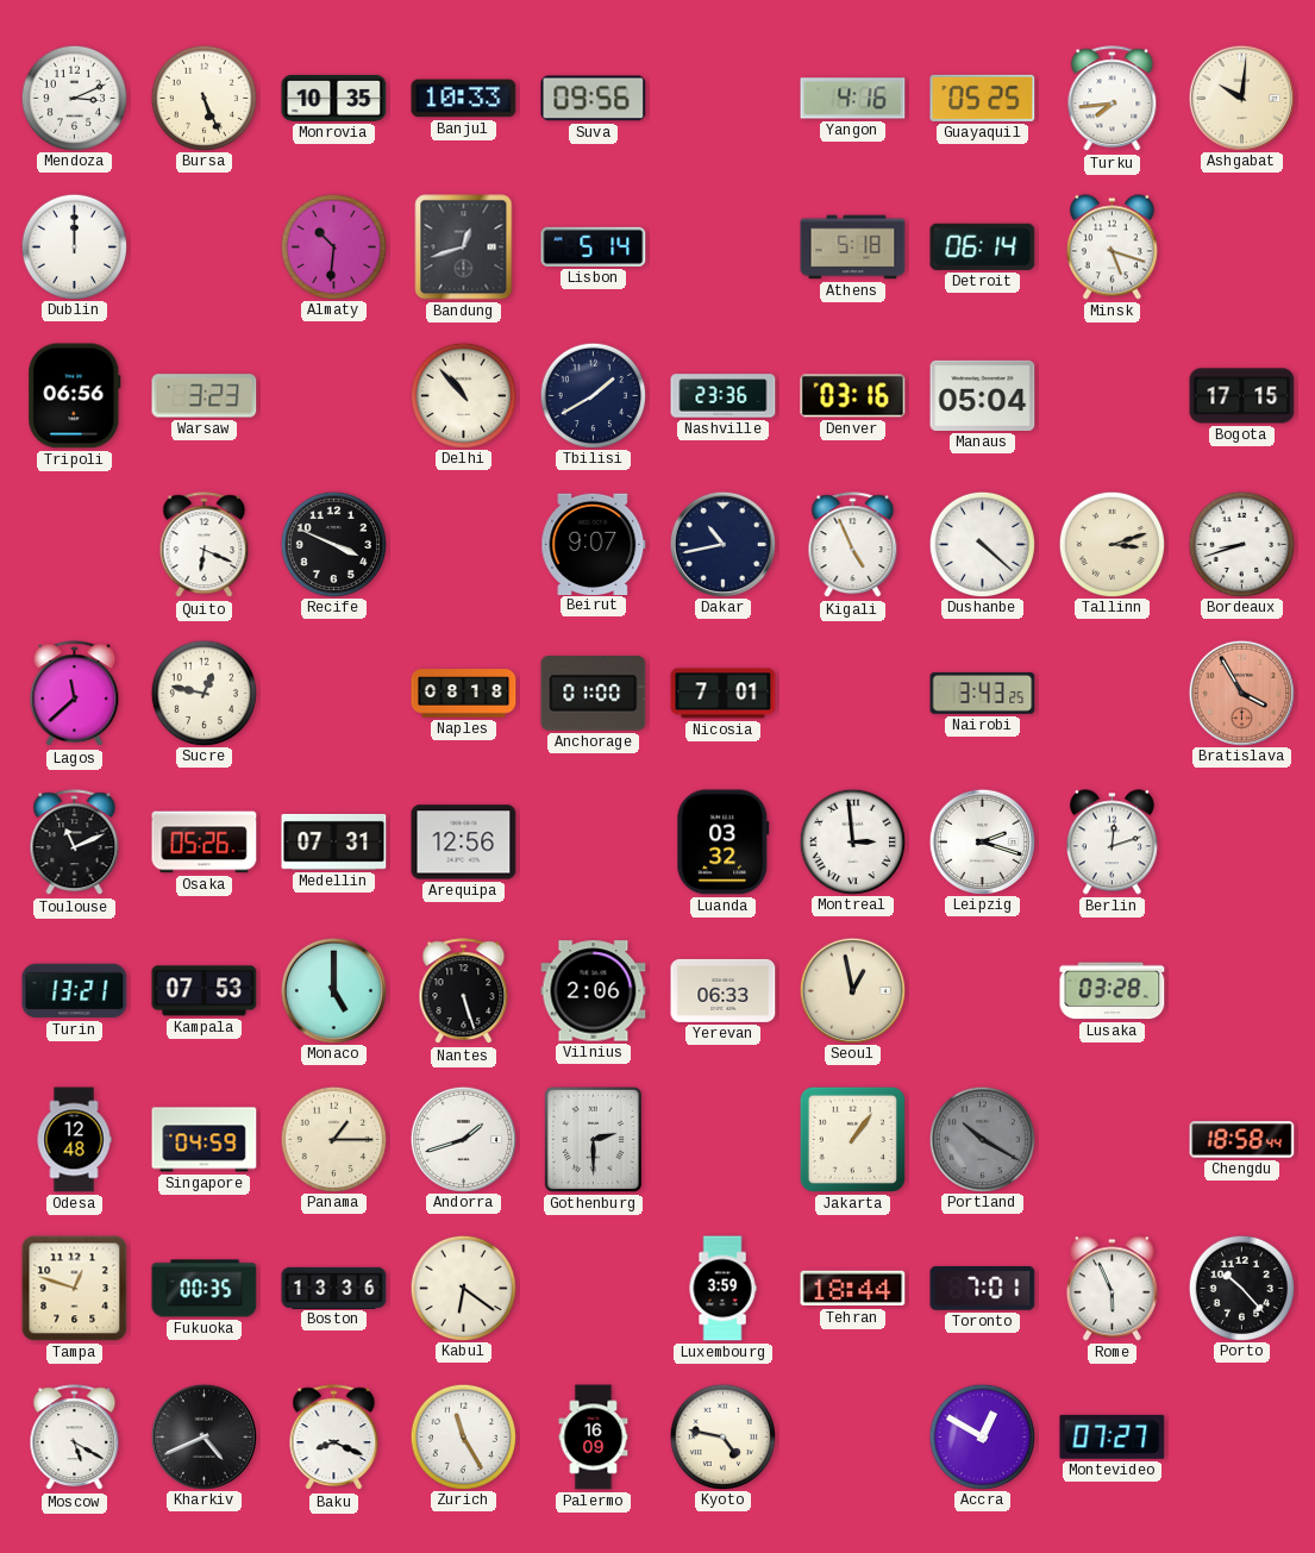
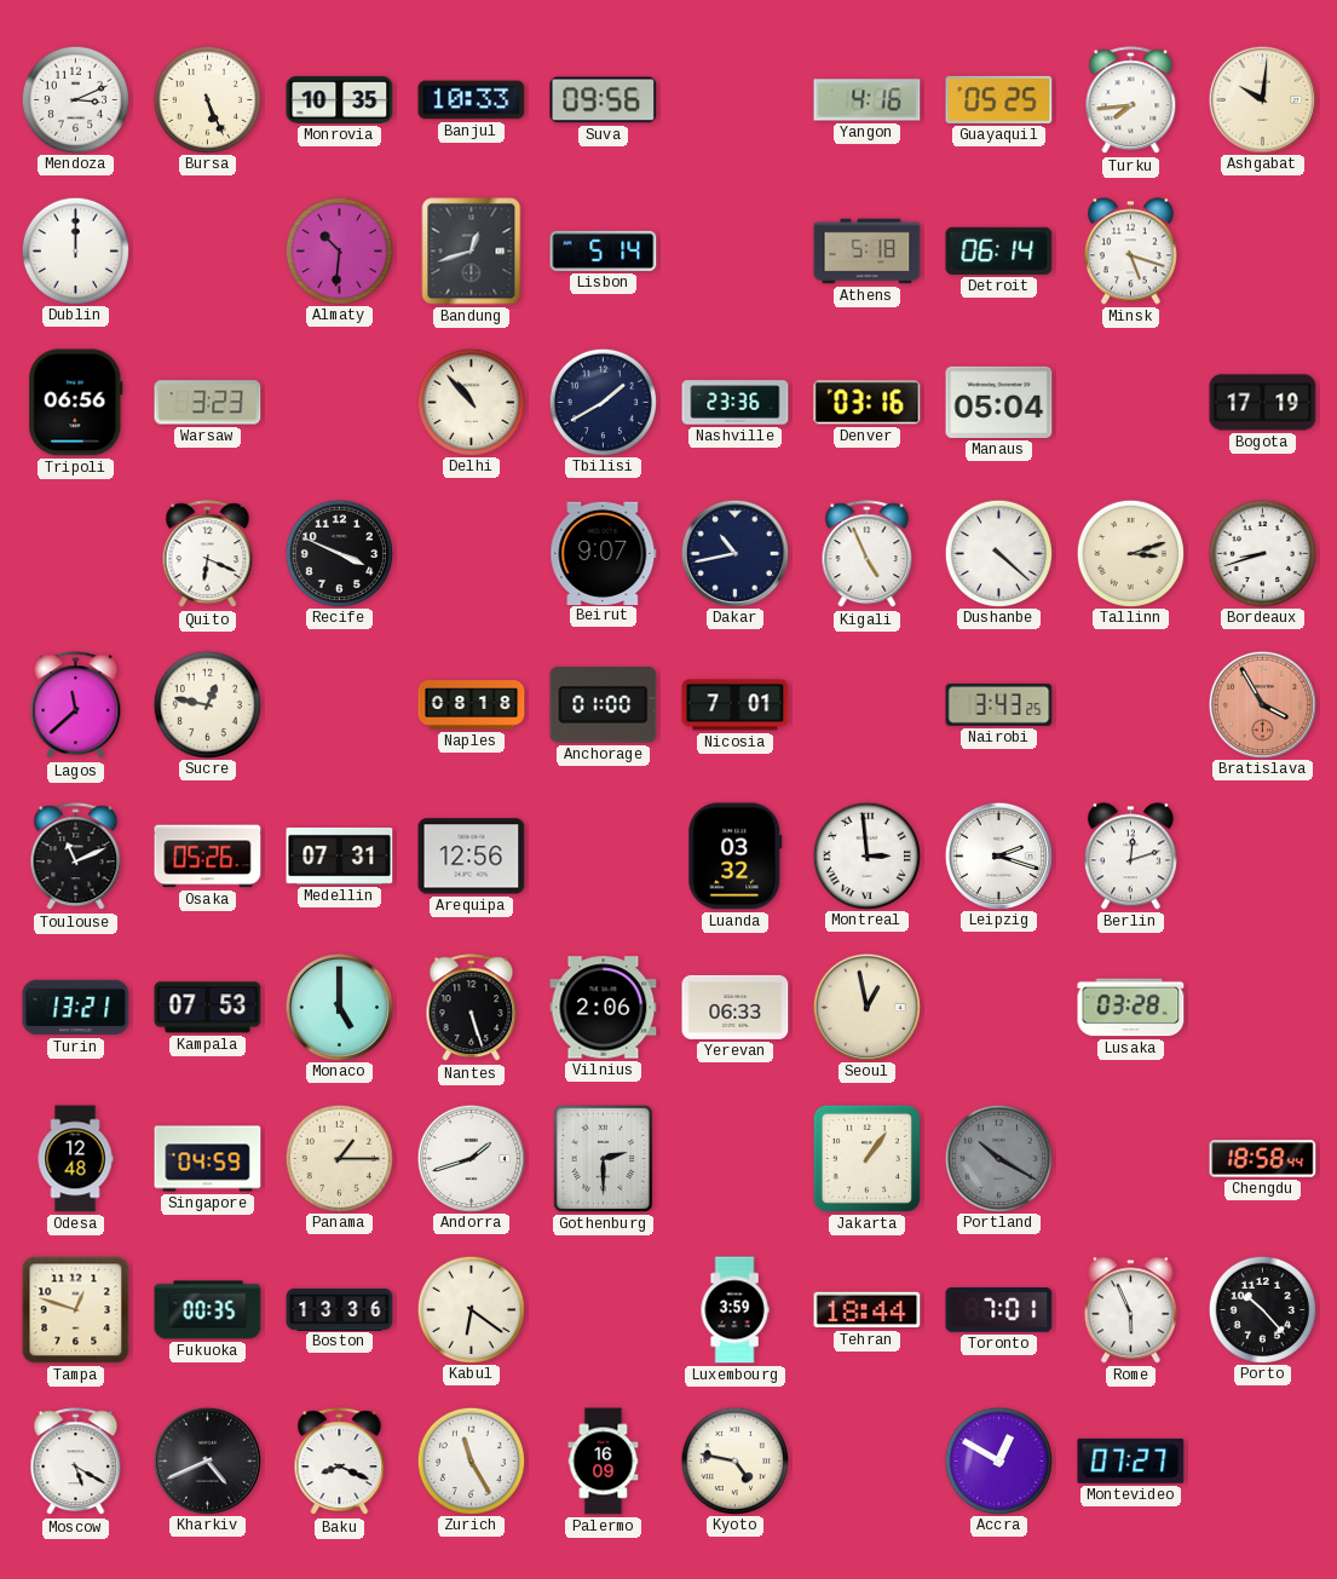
Bogota: 17:15 -> 17:19
